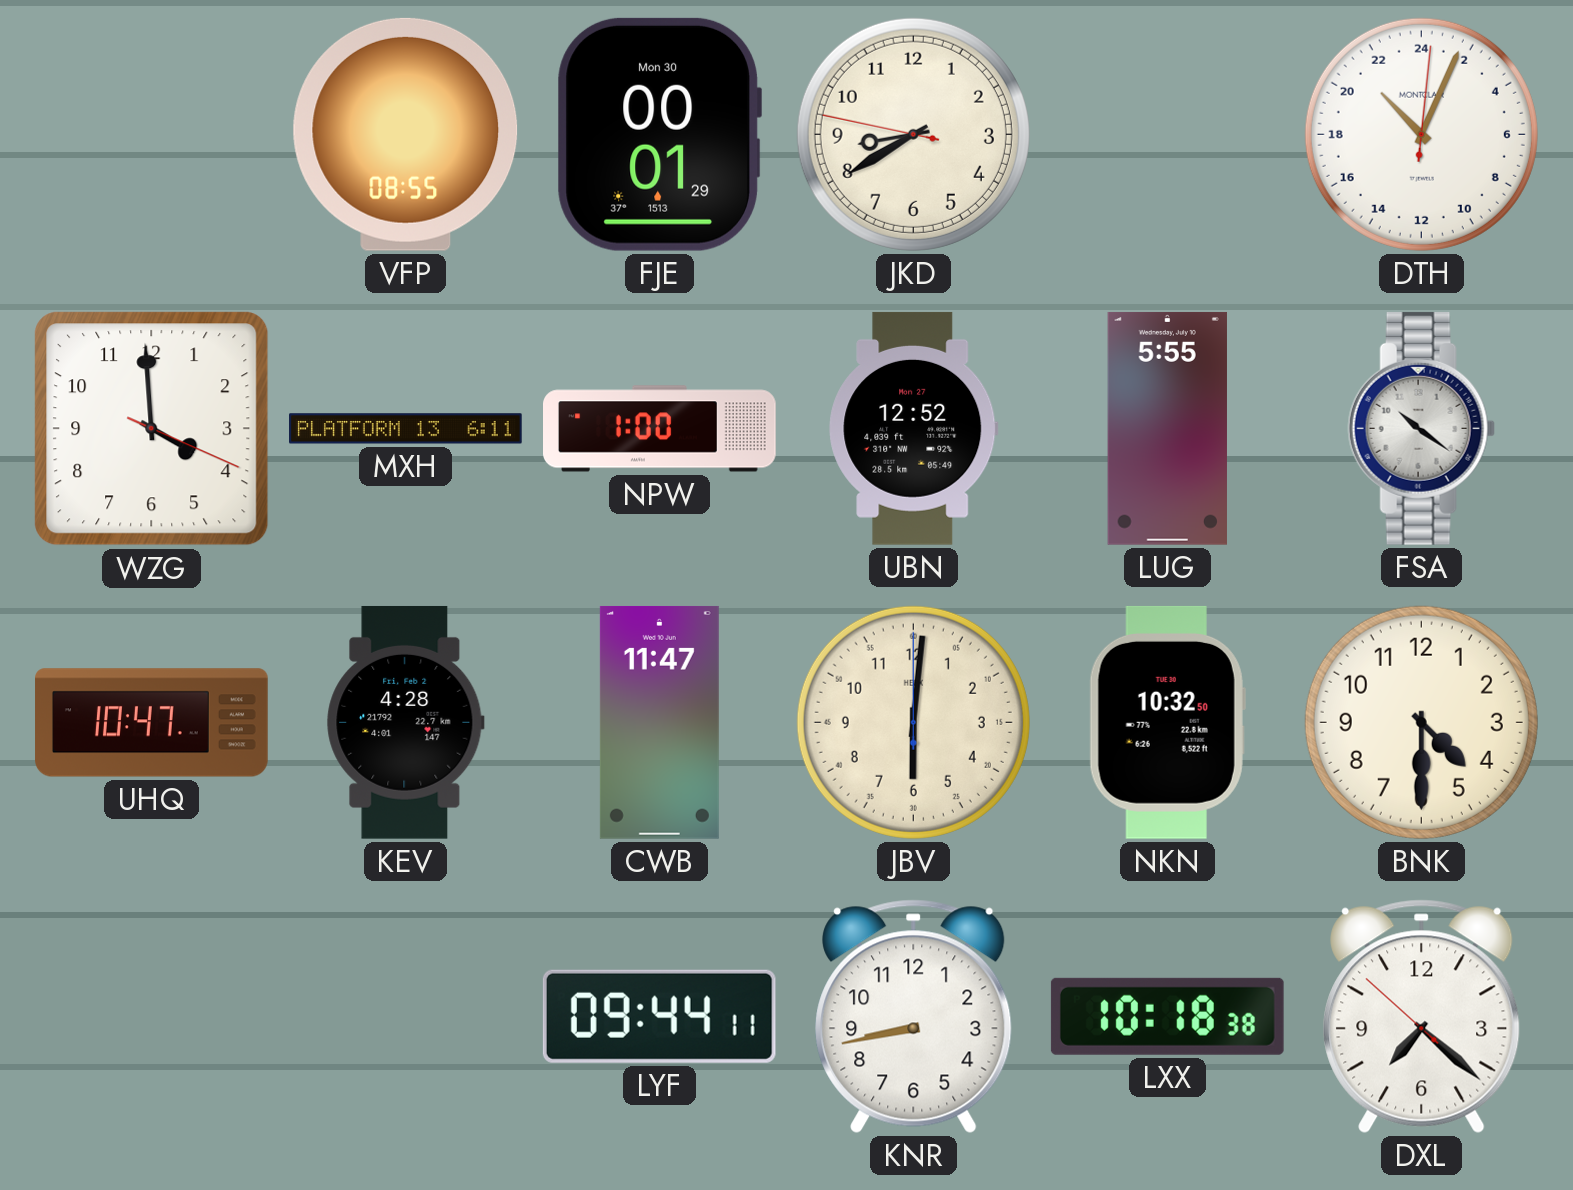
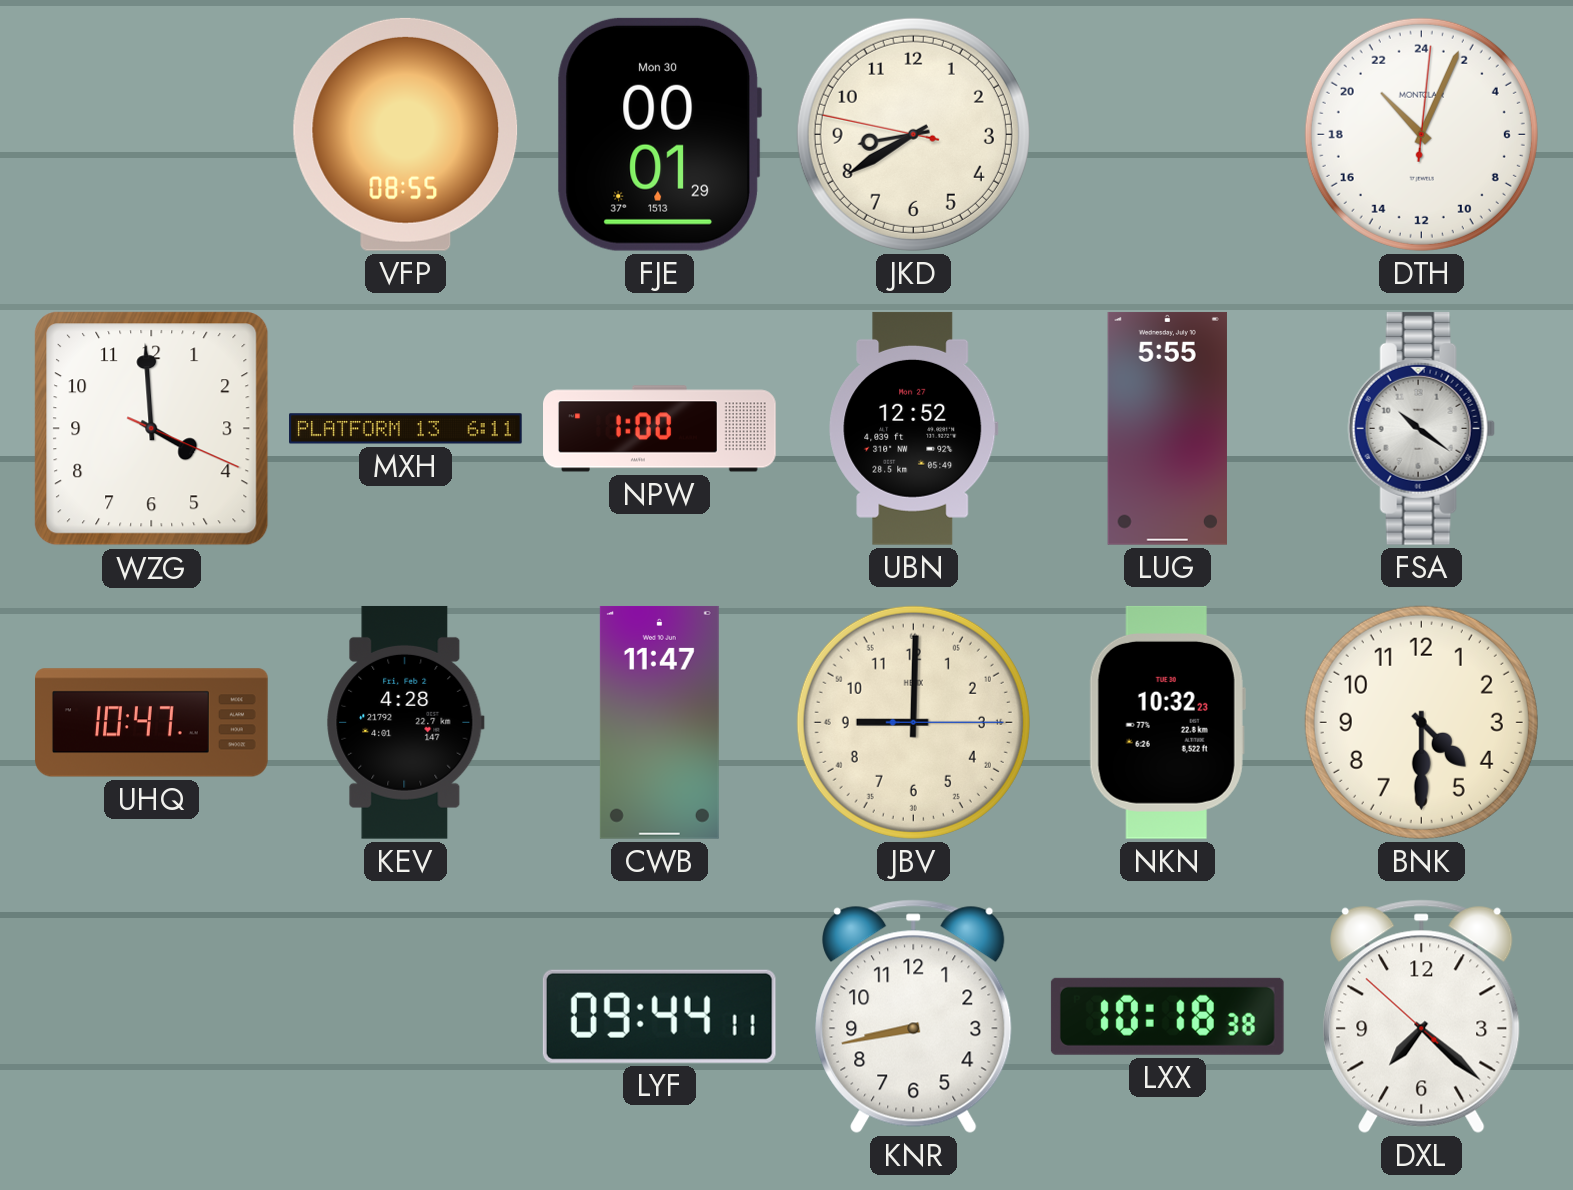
JBV: 6:01 -> 9:00
NKN: 10:32:50 -> 10:32:23
